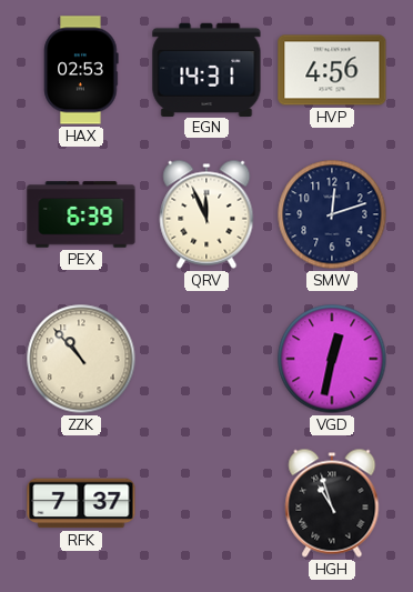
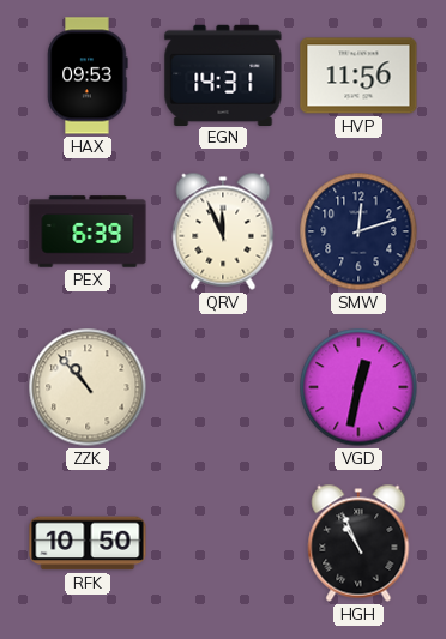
HAX: 02:53 -> 09:53
HVP: 4:56 -> 11:56
RFK: 7:37 -> 10:50
HGH: 10:57 -> 10:56
